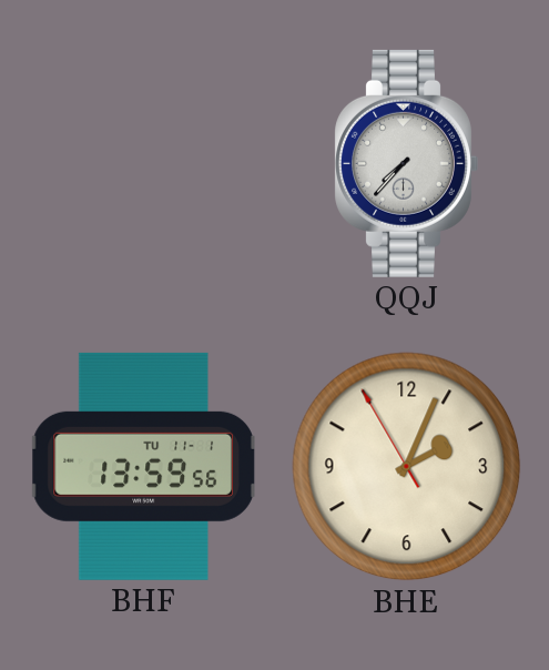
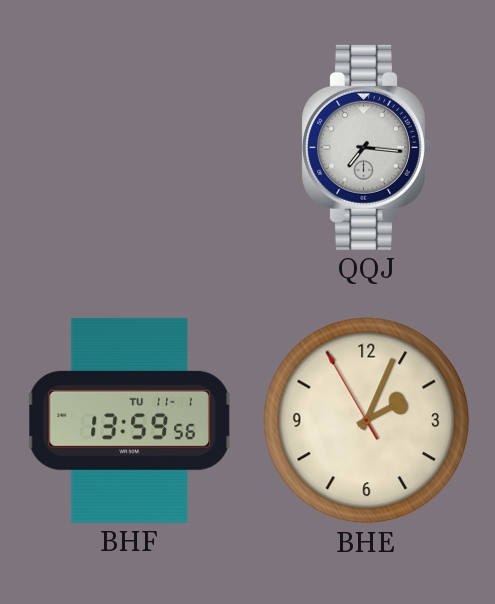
QQJ: 7:37 -> 7:16
